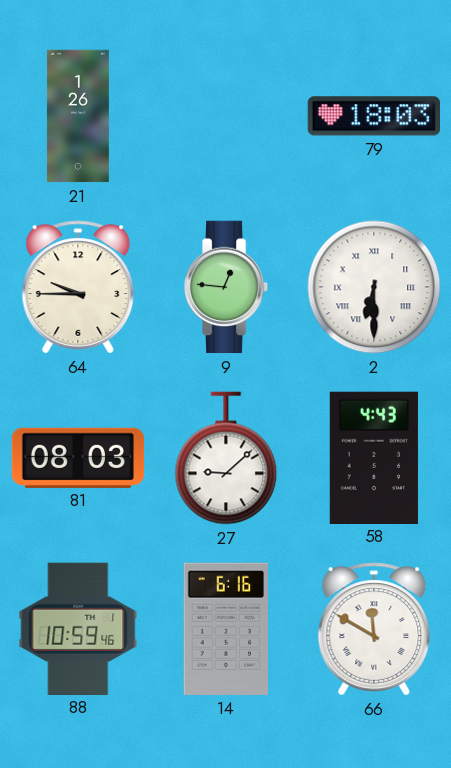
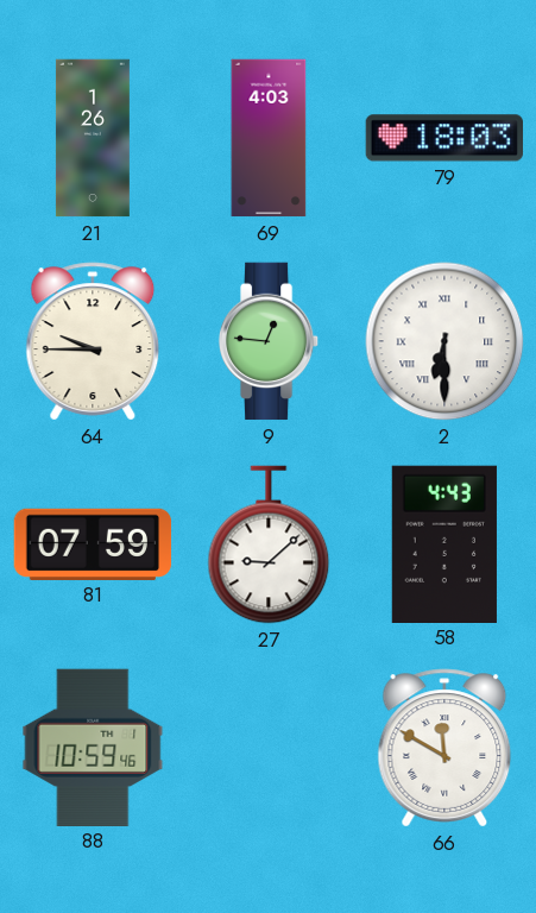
69: none -> 4:03
81: 08:03 -> 07:59
14: 6:16 -> none
